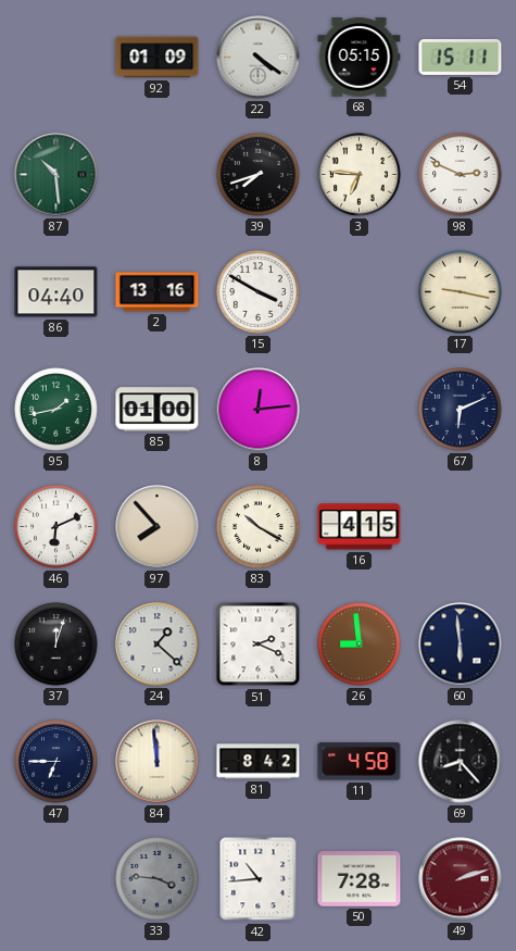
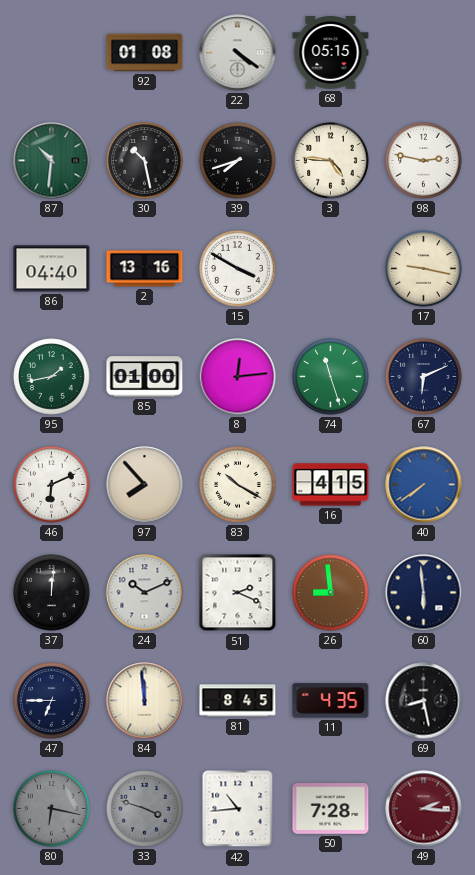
92: 01:09 -> 01:08
54: 15:11 -> none
87: 10:29 -> 10:31
30: none -> 10:28
3: 6:46 -> 4:46
98: 2:49 -> 2:47
74: none -> 11:27
40: none -> 7:39
37: 12:03 -> 12:01
24: 1:22 -> 10:11
81: 8:42 -> 8:45
11: 4:58 -> 4:35
69: 8:23 -> 8:28
80: none -> 6:17
33: 3:46 -> 3:48
49: 2:12 -> 2:16
